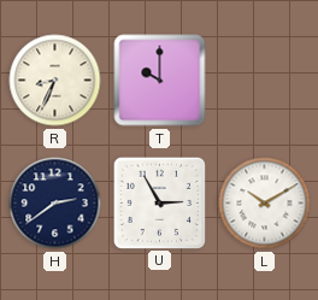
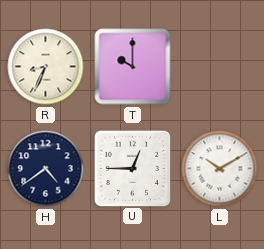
H: 2:39 -> 4:39
U: 2:55 -> 12:45
